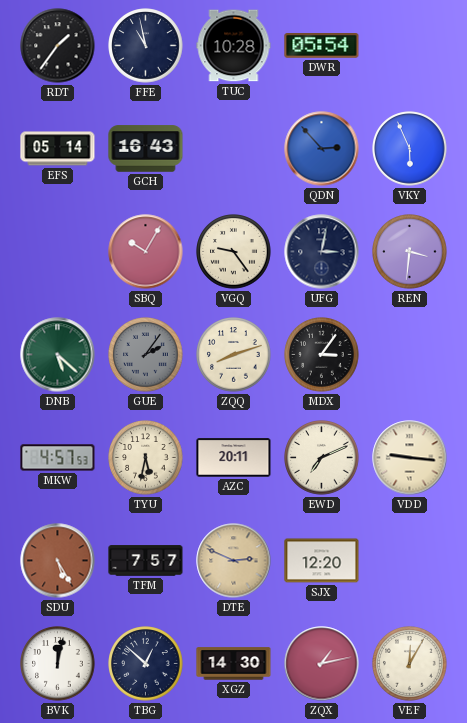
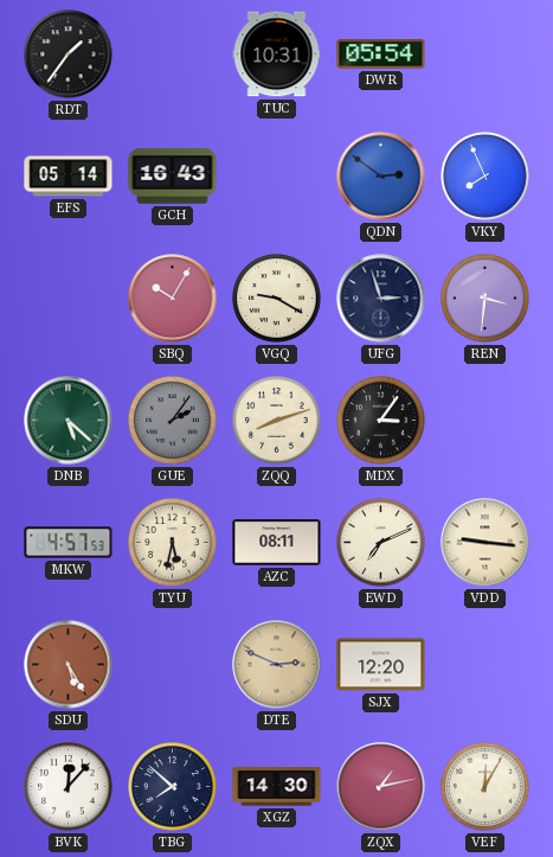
FFE: 10:58 -> none
TUC: 10:28 -> 10:31
QDN: 2:53 -> 2:51
VKY: 5:56 -> 7:56
VGQ: 9:24 -> 9:20
UFG: 3:02 -> 2:57
AZC: 20:11 -> 08:11
TFM: 7:57 -> none
BVK: 12:02 -> 12:07
TBG: 12:52 -> 7:52
